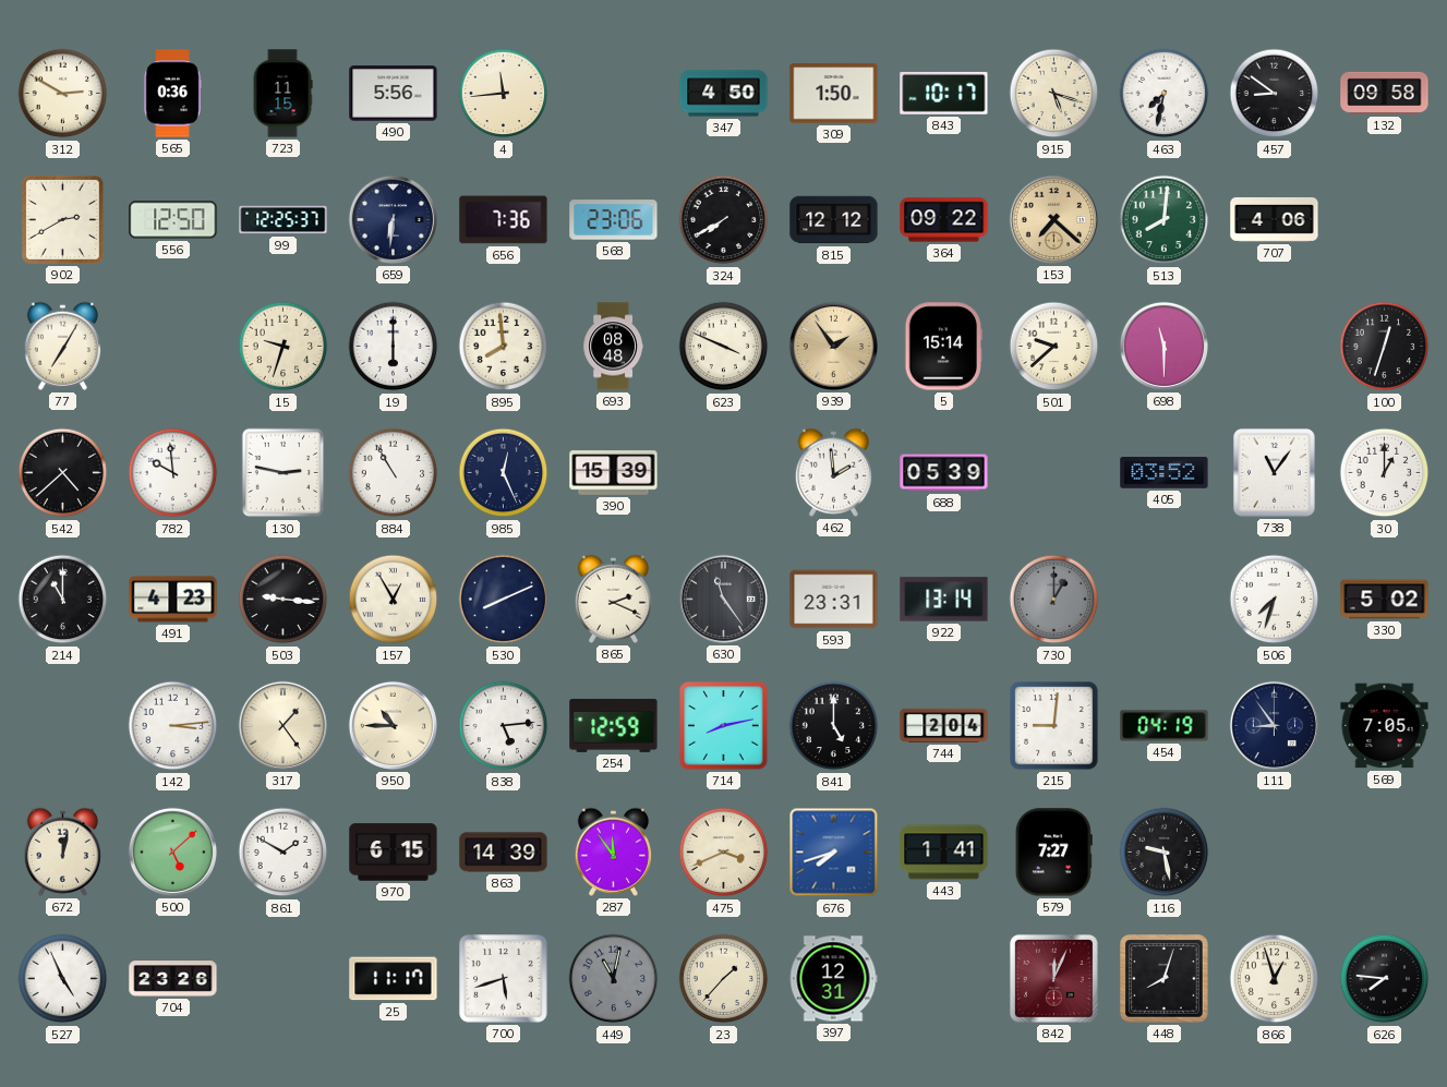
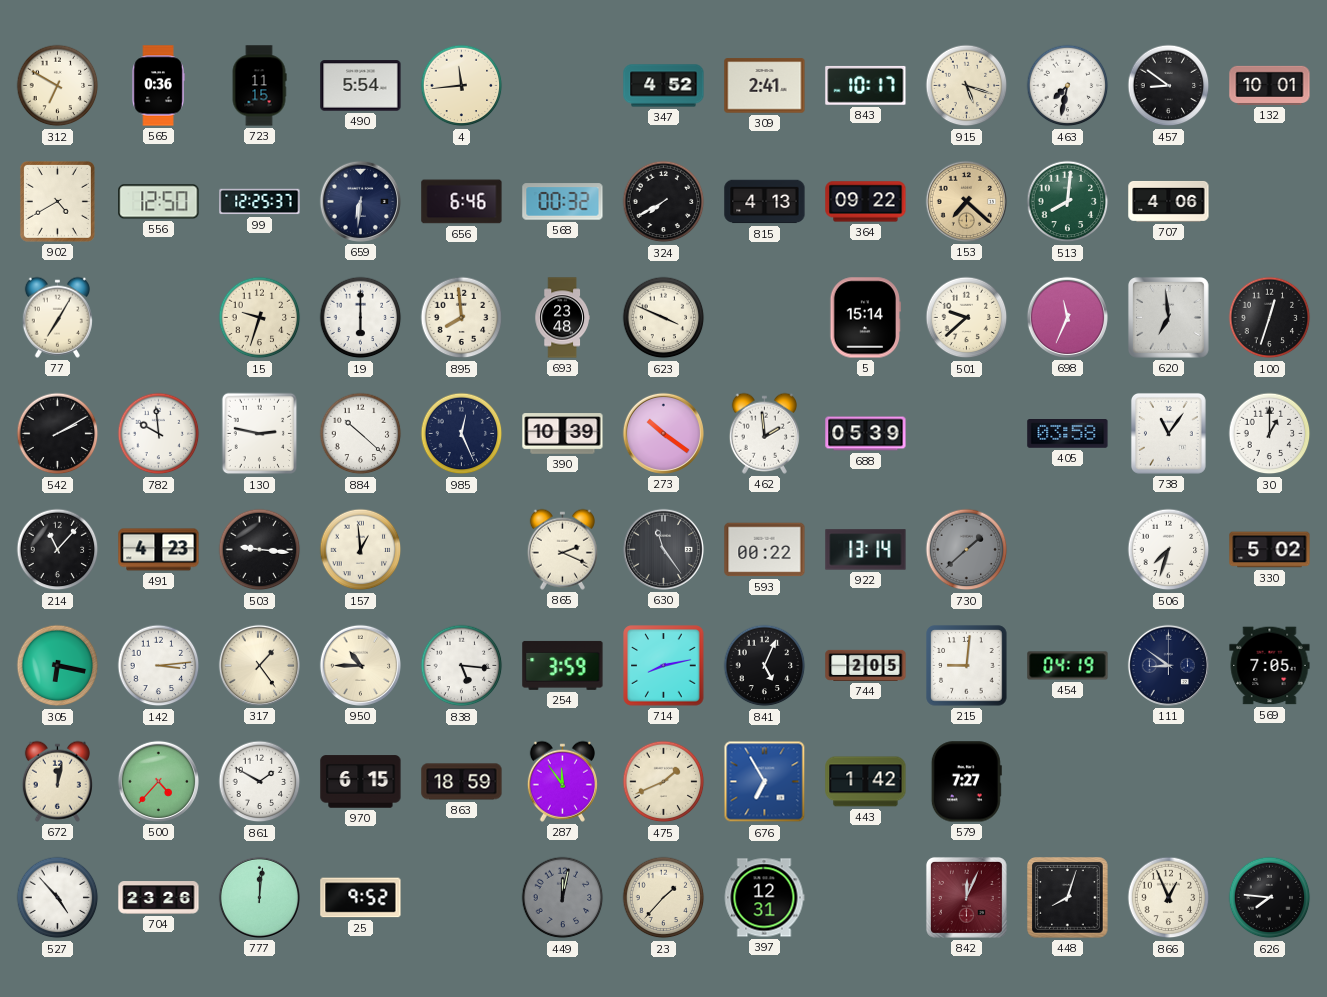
312: 2:50 -> 6:50
490: 5:56 -> 5:54
347: 4:50 -> 4:52
309: 1:50 -> 2:41
132: 09:58 -> 10:01
902: 2:40 -> 4:40
656: 7:36 -> 6:46
568: 23:06 -> 00:32
815: 12:12 -> 4:13
693: 08:48 -> 23:48
939: 1:54 -> none
698: 11:30 -> 11:34
620: none -> 6:59
542: 4:38 -> 2:10
884: 10:55 -> 10:22
390: 15:39 -> 10:39
273: none -> 10:21
405: 03:52 -> 03:58
214: 11:00 -> 11:07
157: 12:55 -> 12:59
530: 8:11 -> none
593: 23:31 -> 00:22
730: 1:00 -> 1:38
305: none -> 6:17
838: 5:14 -> 5:16
254: 12:59 -> 3:59
841: 5:00 -> 5:04
744: 2:04 -> 2:05
111: 8:54 -> 8:51
500: 5:08 -> 4:37
863: 14:39 -> 18:59
475: 3:41 -> 1:41
676: 7:42 -> 6:55
443: 1:41 -> 1:42
116: 9:28 -> none
527: 4:56 -> 4:53
777: none -> 12:01
25: 11:17 -> 9:52
700: 5:42 -> none
449: 11:02 -> 12:02
866: 12:57 -> 12:56
